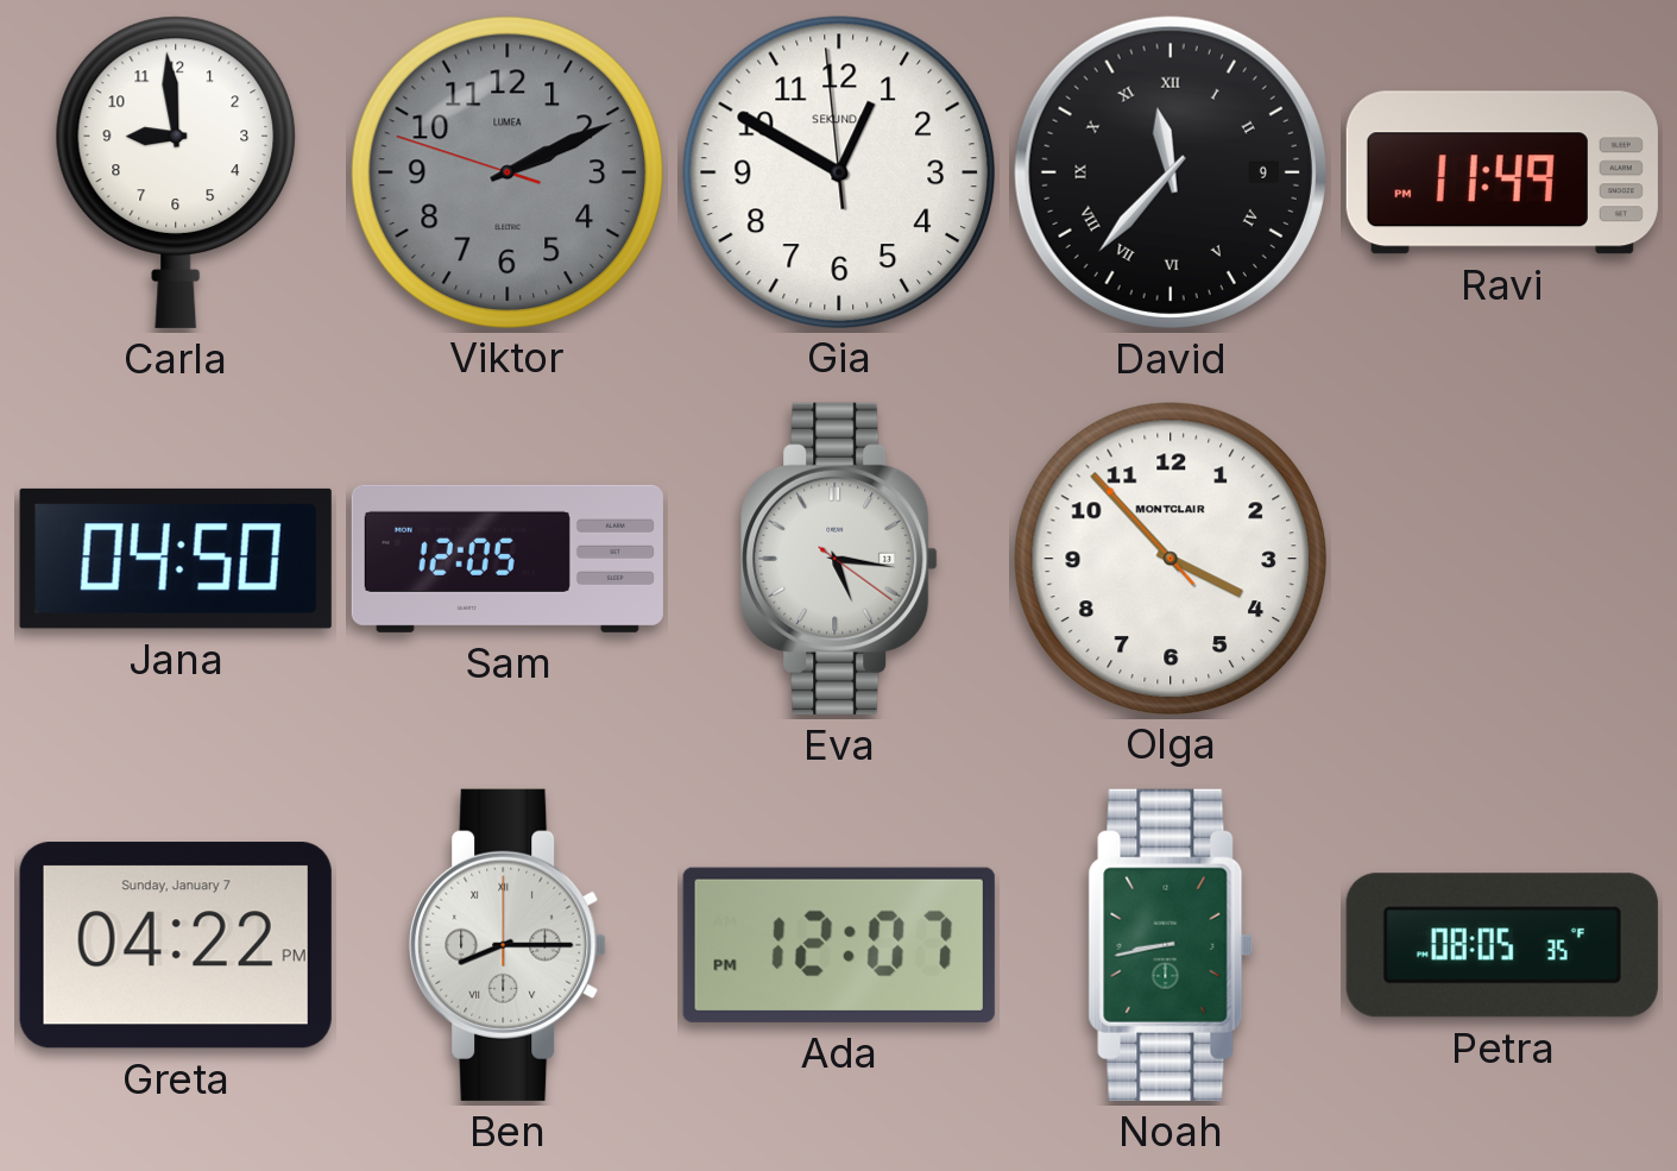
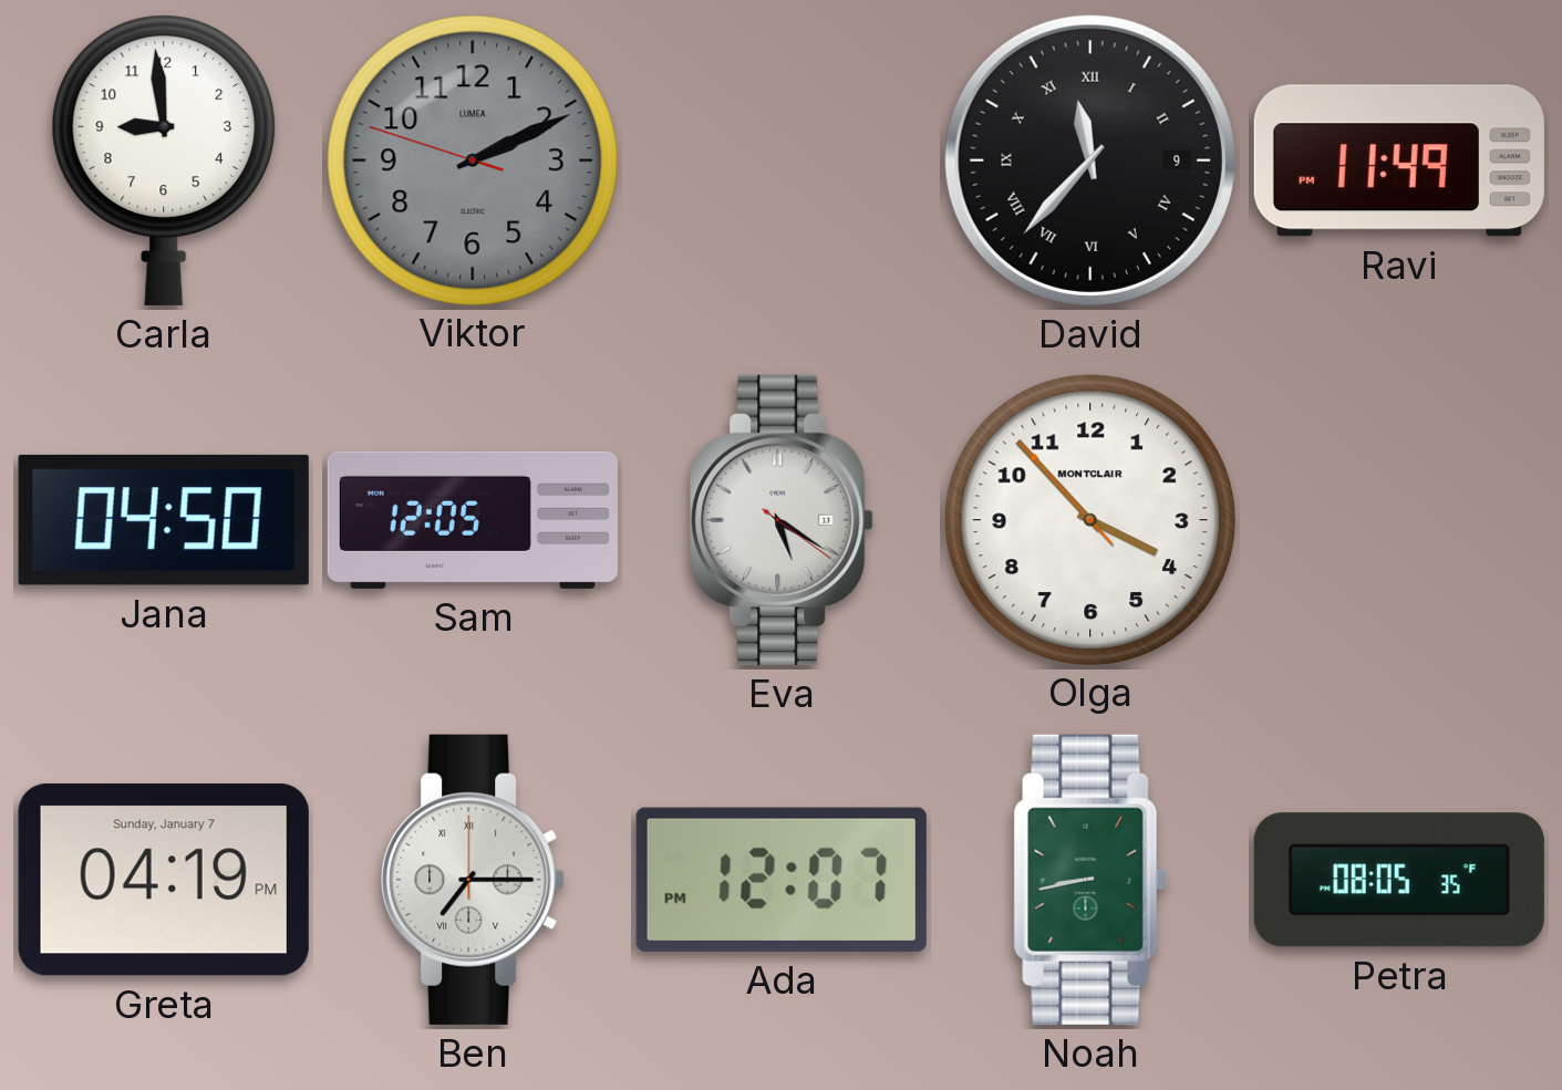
Gia: 12:49 -> none
Eva: 5:16 -> 5:20
Greta: 04:22 -> 04:19
Ben: 8:15 -> 7:15
